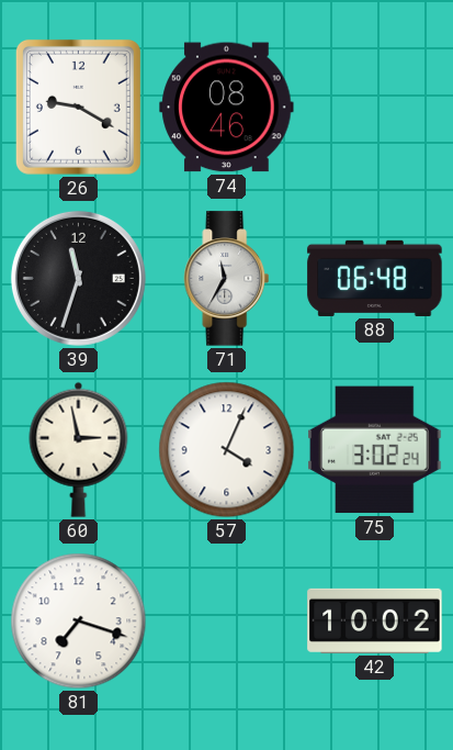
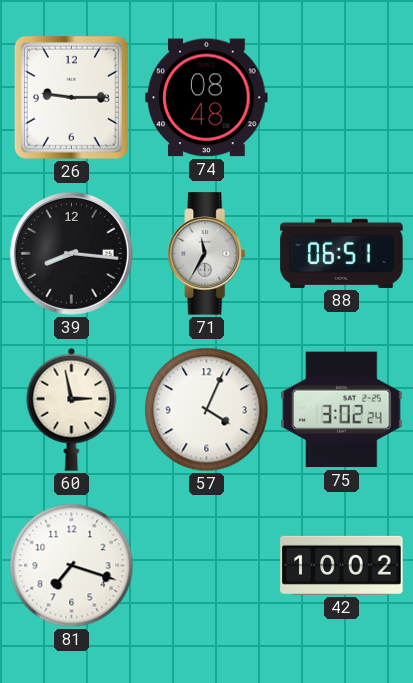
26: 9:20 -> 9:15
74: 08:46 -> 08:48
39: 11:33 -> 8:16
88: 06:48 -> 06:51
